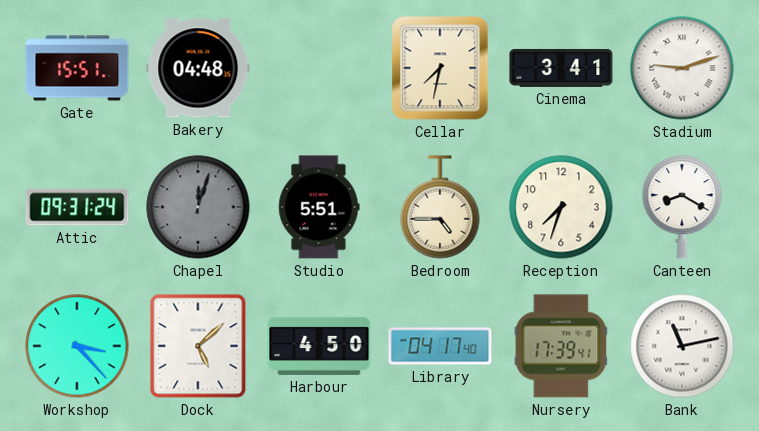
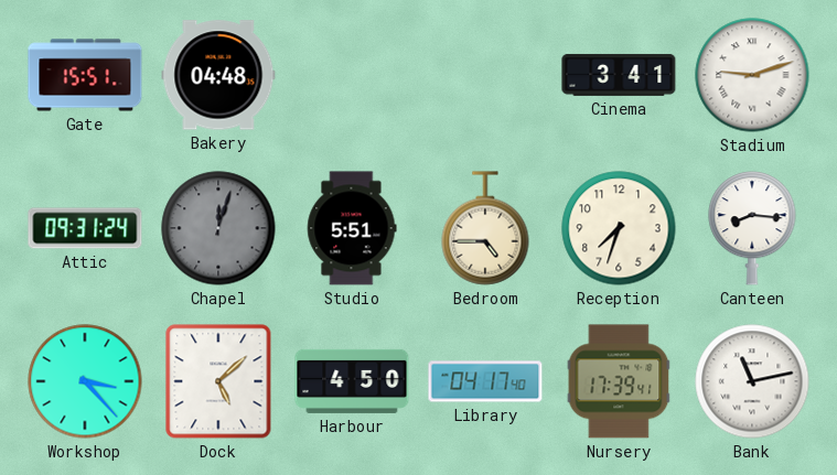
Cellar: 7:32 -> none
Canteen: 8:20 -> 8:16
